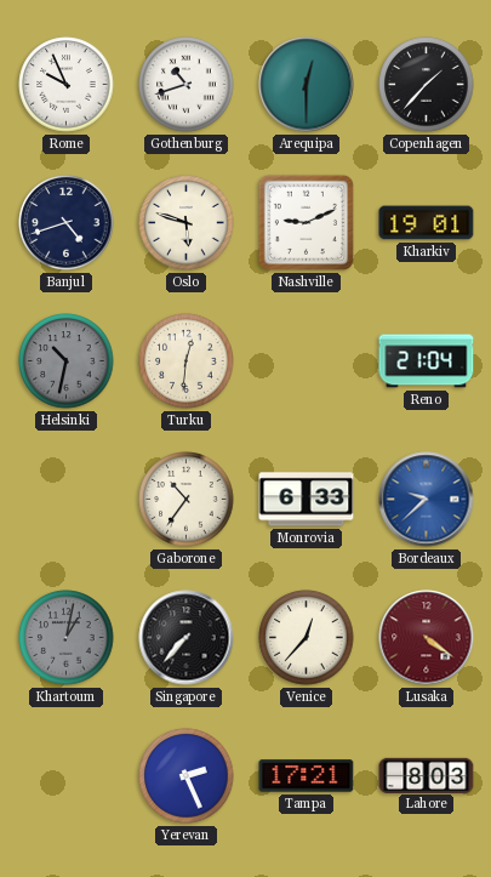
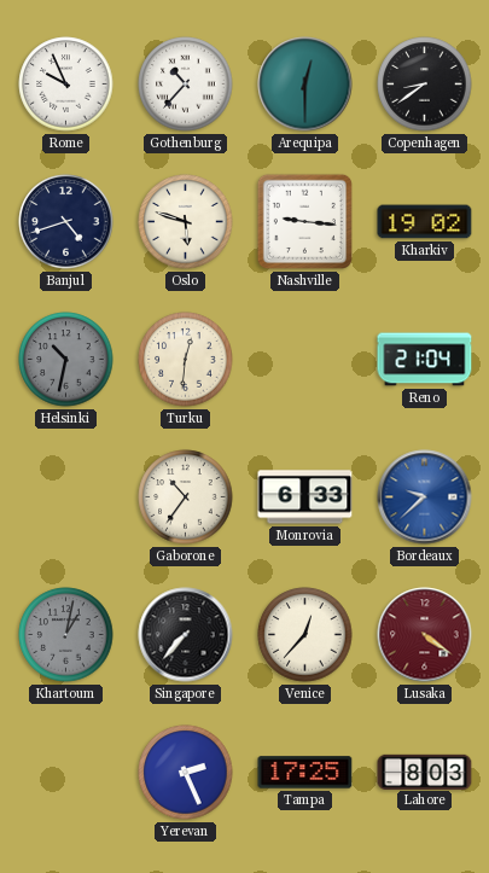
Gothenburg: 10:42 -> 10:37
Copenhagen: 1:37 -> 8:39
Nashville: 9:11 -> 9:16
Kharkiv: 19:01 -> 19:02
Tampa: 17:21 -> 17:25
